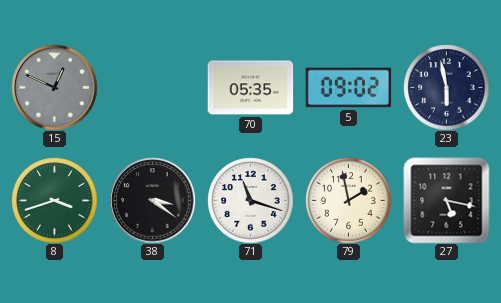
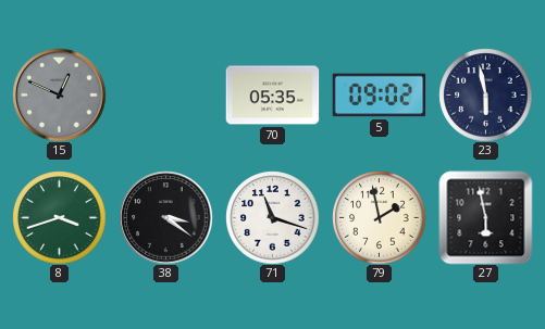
27: 5:17 -> 5:58
